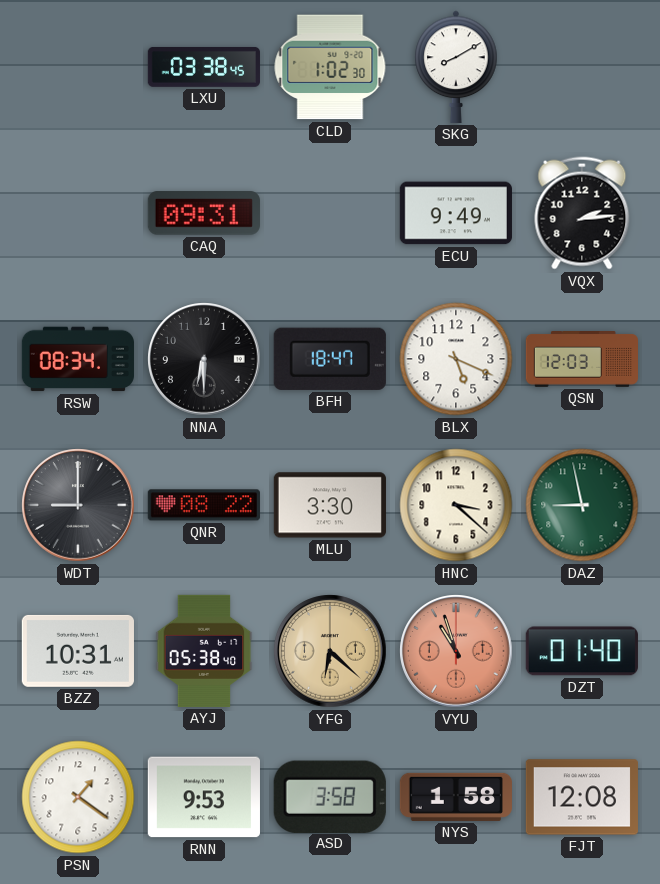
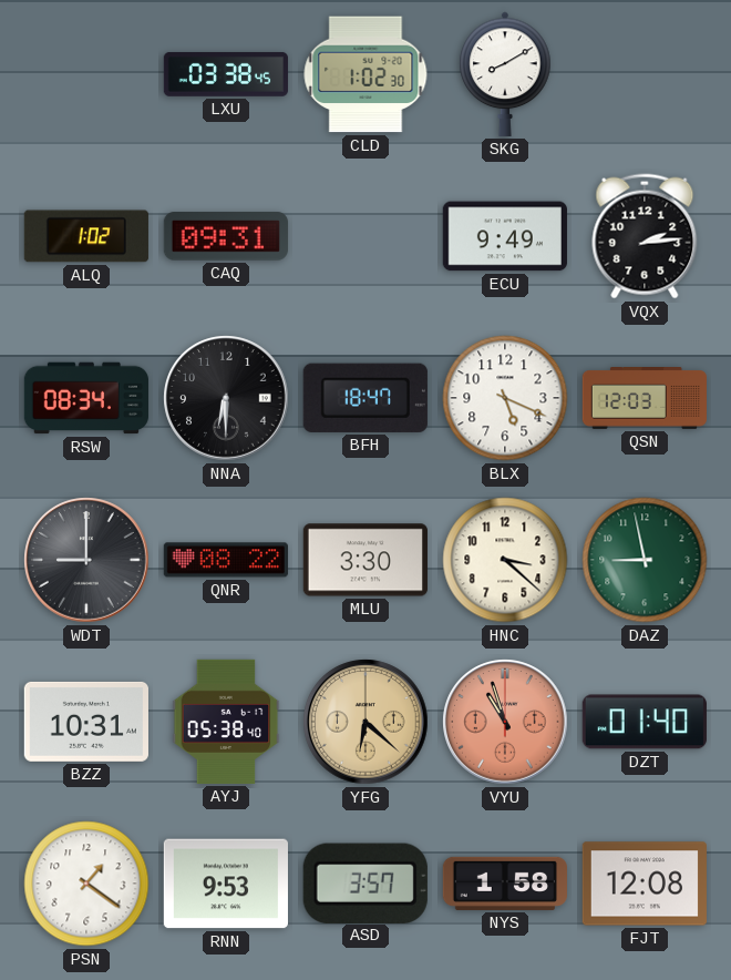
ALQ: none -> 1:02
ASD: 3:58 -> 3:57
